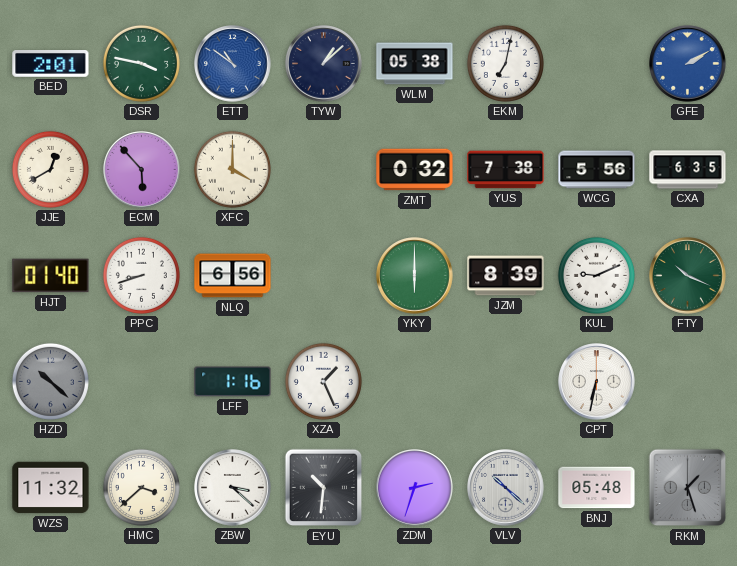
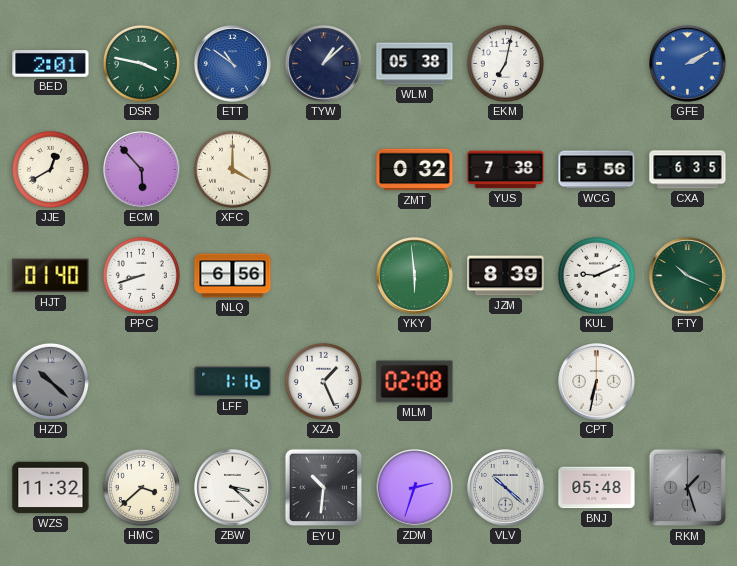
YKY: 6:00 -> 5:59
MLM: none -> 02:08
